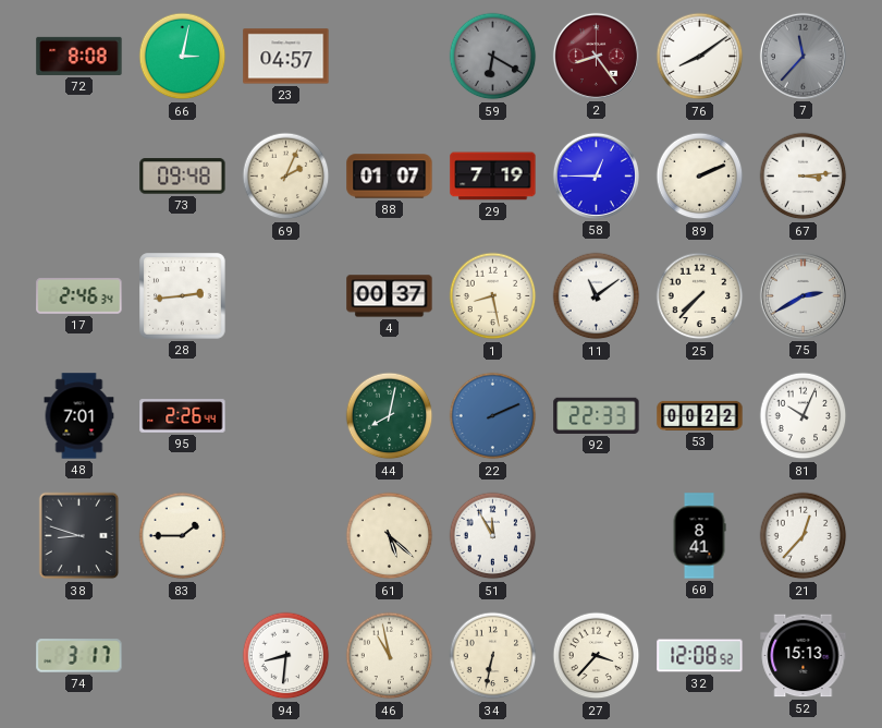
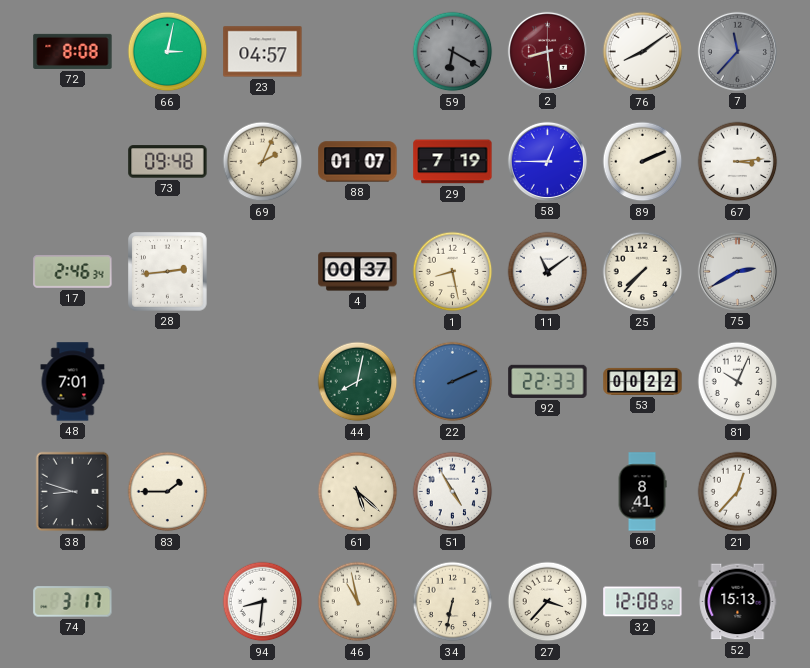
2: 8:24 -> 8:29
95: 2:26 -> none
51: 11:55 -> 4:55
